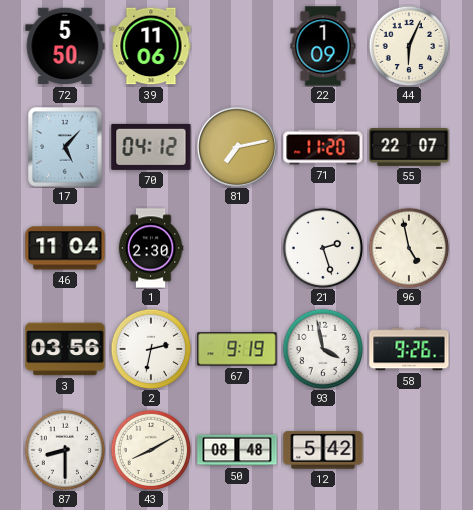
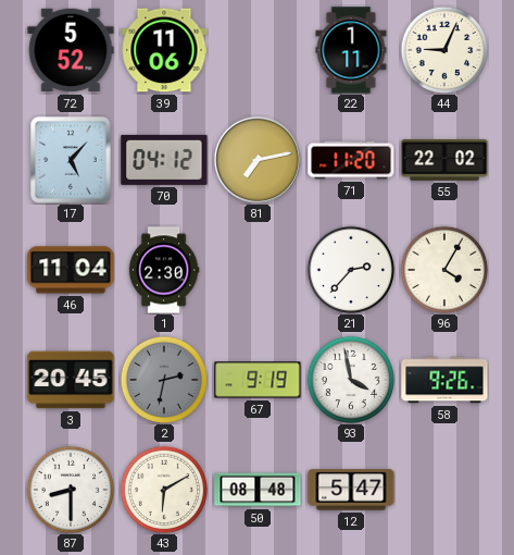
72: 5:50 -> 5:52
22: 1:09 -> 1:11
44: 6:04 -> 9:04
55: 22:07 -> 22:02
21: 2:27 -> 2:37
96: 4:58 -> 4:05
3: 03:56 -> 20:45
2 dial: white -> grey
43: 8:10 -> 6:10
12: 5:42 -> 5:47
